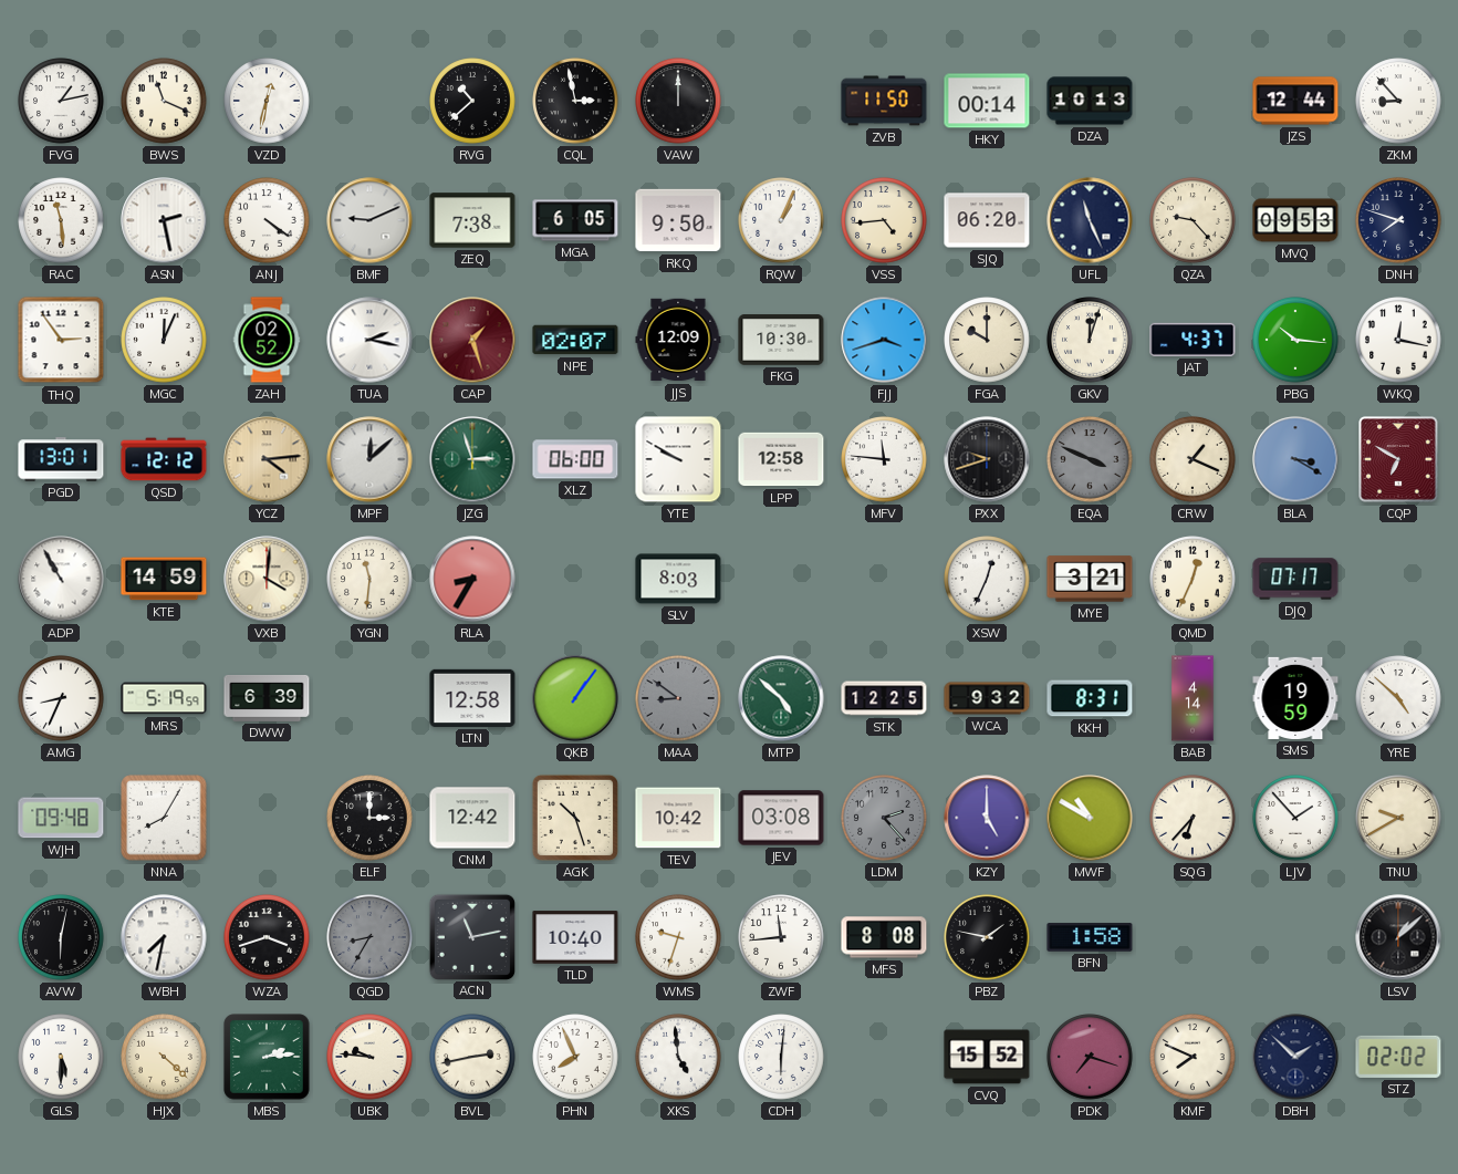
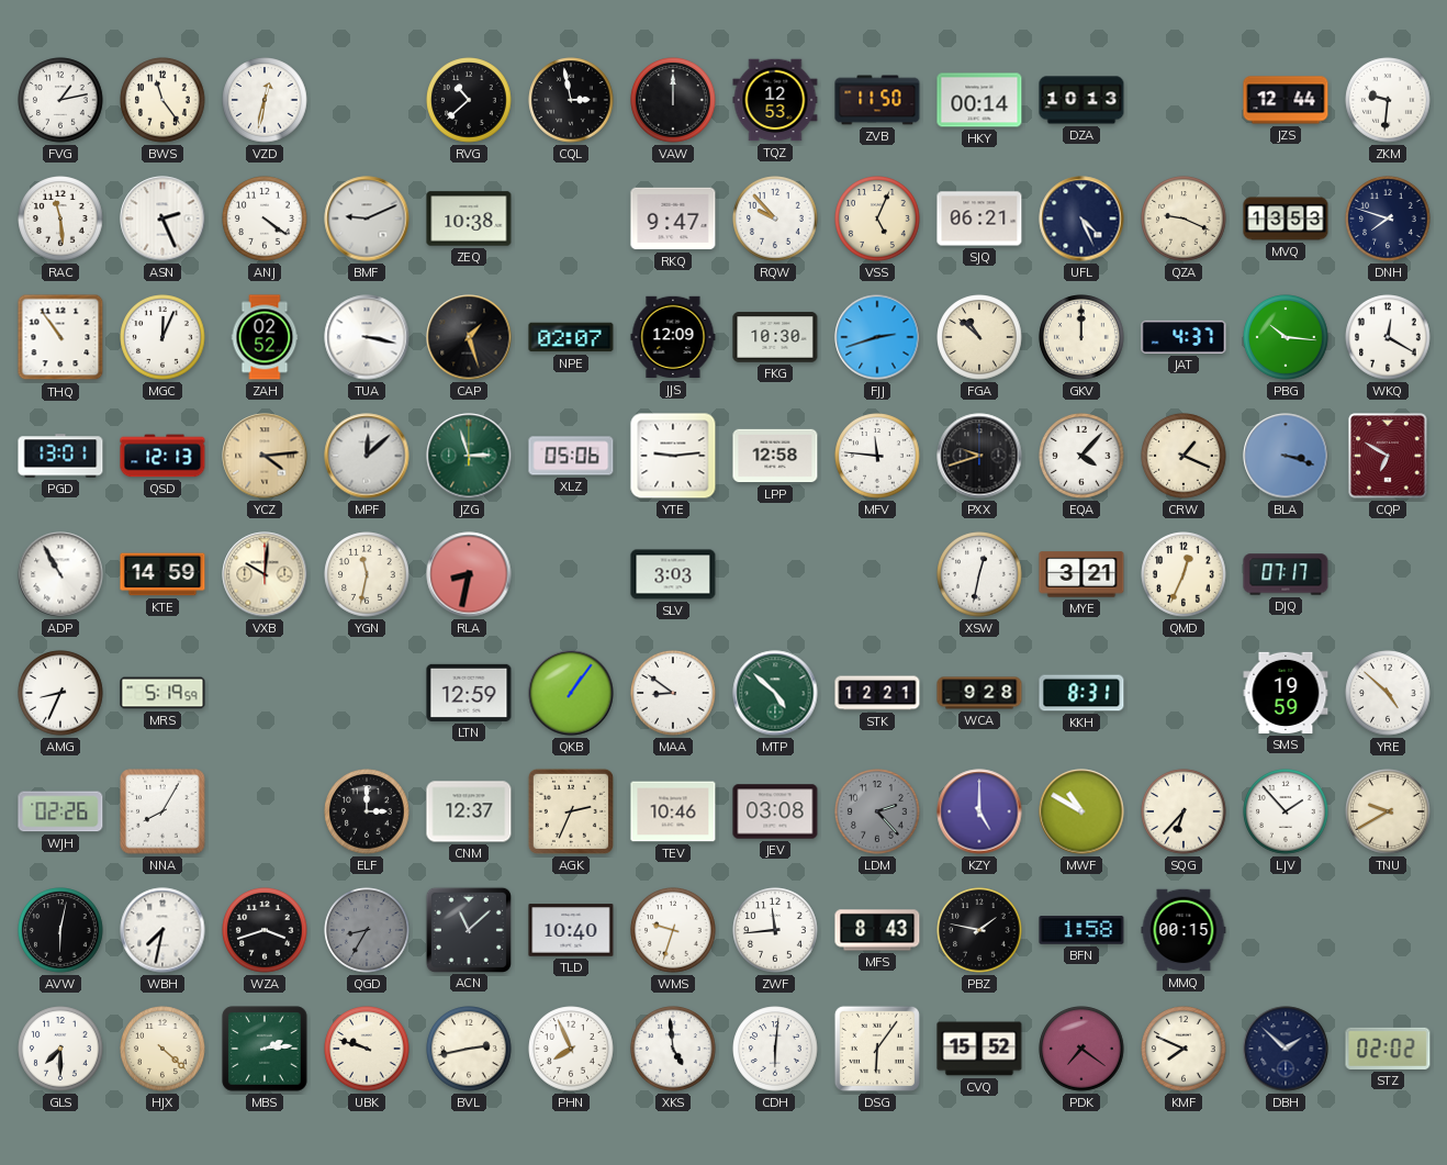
BWS: 11:19 -> 11:24
TQZ: none -> 12:53
ZKM: 8:53 -> 9:31
ASN: 2:28 -> 2:26
ZEQ: 7:38 -> 10:38
MGA: 6:05 -> none
RKQ: 9:50 -> 9:47
RQW: 1:04 -> 9:53
VSS: 4:44 -> 5:04
SJQ: 06:20 -> 06:21
UFL: 11:26 -> 4:26
QZA: 9:23 -> 9:19
MVQ: 09:53 -> 13:53
THQ: 2:54 -> 10:54
TUA: 2:17 -> 3:17
CAP dial: burgundy -> black
FJJ: 3:42 -> 2:42
FGA: 10:00 -> 10:52
GKV: 12:03 -> 12:00
WKQ: 12:17 -> 12:20
QSD: 12:12 -> 12:13
XLZ: 06:00 -> 05:06
YTE: 9:50 -> 9:14
EQA: 3:49 -> 4:07
EQA dial: grey -> white
BLA: 3:20 -> 3:18
VXB: 4:01 -> 10:01
YGN: 11:31 -> 11:32
RLA: 8:35 -> 8:32
SLV: 8:03 -> 3:03
XSW: 12:34 -> 12:32
DWW: 6:39 -> none
LTN: 12:58 -> 12:59
MAA dial: grey -> white
STK: 12:25 -> 12:21
WCA: 9:32 -> 9:28
BAB: 4:14 -> none
WJH: 09:48 -> 02:26
CNM: 12:42 -> 12:37
AGK: 10:27 -> 2:34
TEV: 10:42 -> 10:46
ACN: 11:13 -> 11:08
MFS: 8:08 -> 8:43
MMQ: none -> 00:15
LSV: 1:08 -> none
GLS: 5:30 -> 7:30
UBK: 9:46 -> 9:48
DSG: none -> 6:06
PDK: 7:18 -> 7:21
